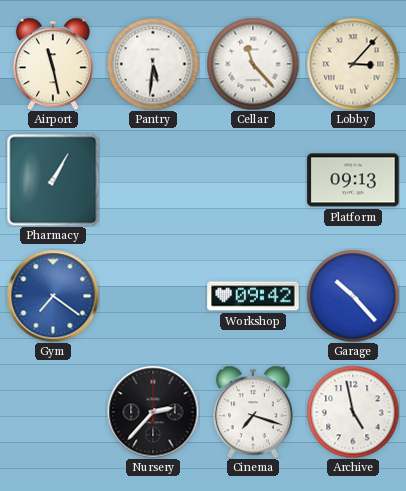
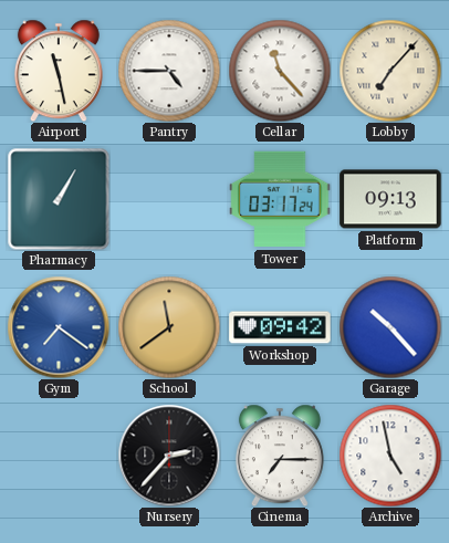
Pantry: 5:31 -> 4:45
Lobby: 3:07 -> 7:07
Tower: none -> 03:17
School: none -> 11:39
Cinema: 7:18 -> 7:15
